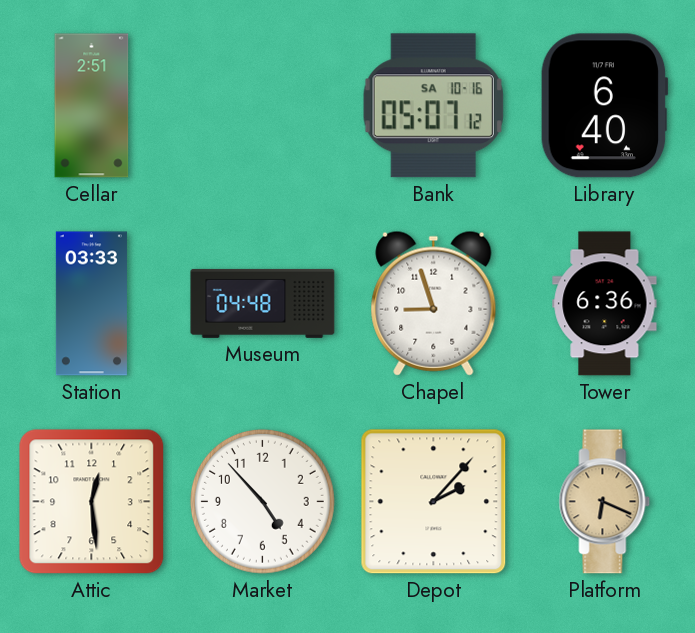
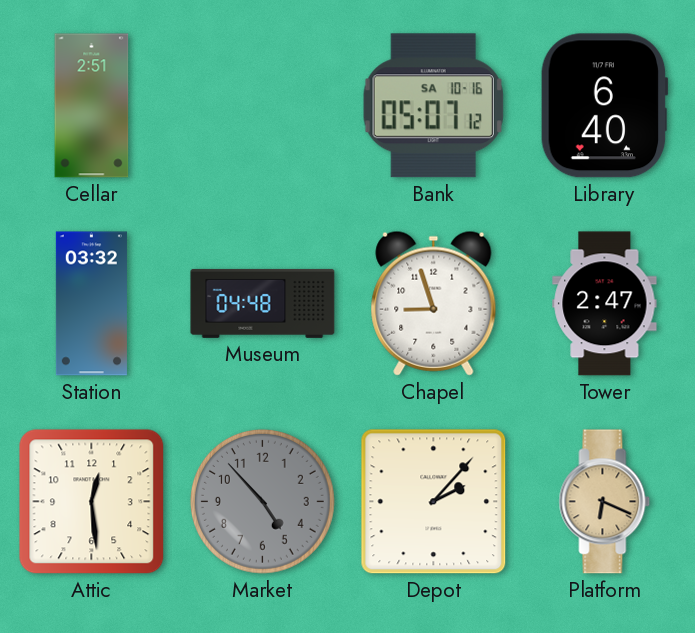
Station: 03:33 -> 03:32
Tower: 6:36 -> 2:47
Market dial: white -> grey
